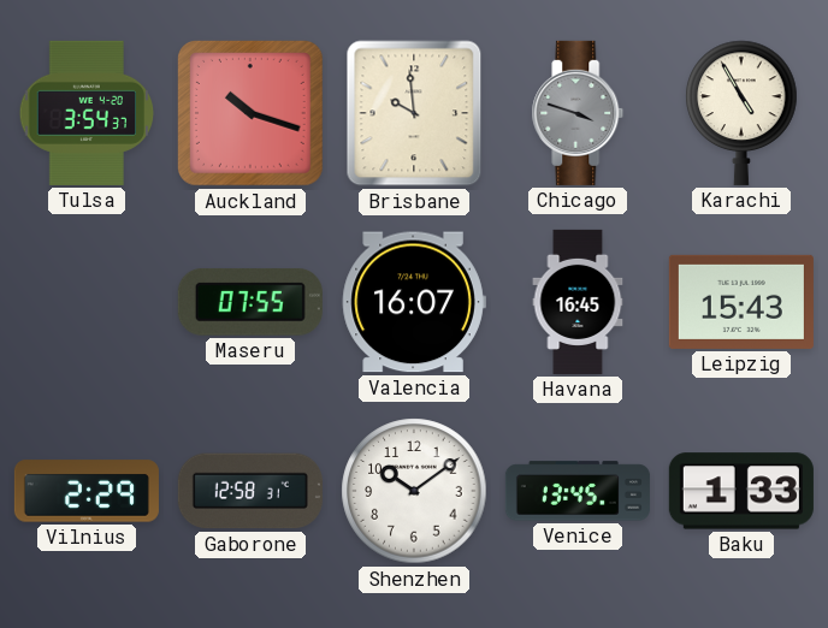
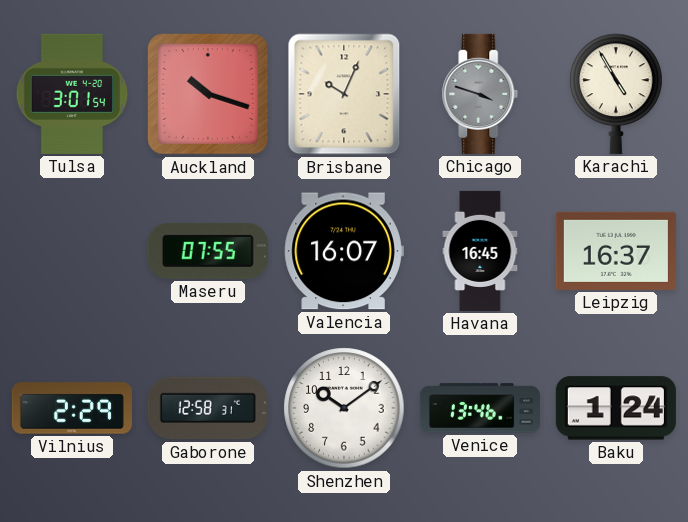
Tulsa: 3:54 -> 3:01
Brisbane: 9:59 -> 10:04
Leipzig: 15:43 -> 16:37
Venice: 13:45 -> 13:46
Baku: 1:33 -> 1:24
